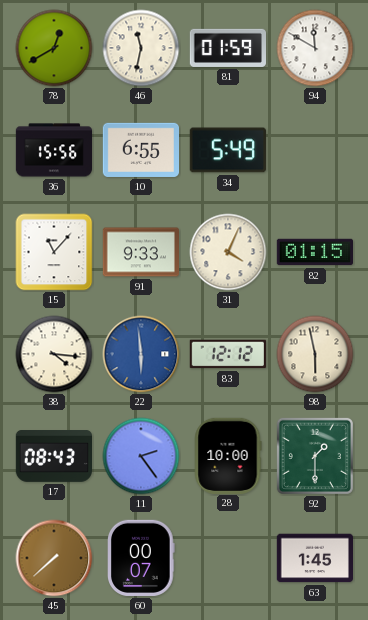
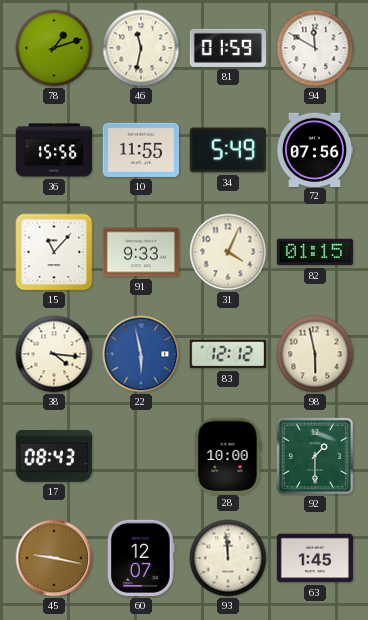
78: 12:40 -> 1:12
10: 6:55 -> 11:55
72: none -> 07:56
22: 5:59 -> 5:58
11: 2:24 -> none
45: 7:38 -> 9:17
60: 00:07 -> 12:07
93: none -> 11:59
